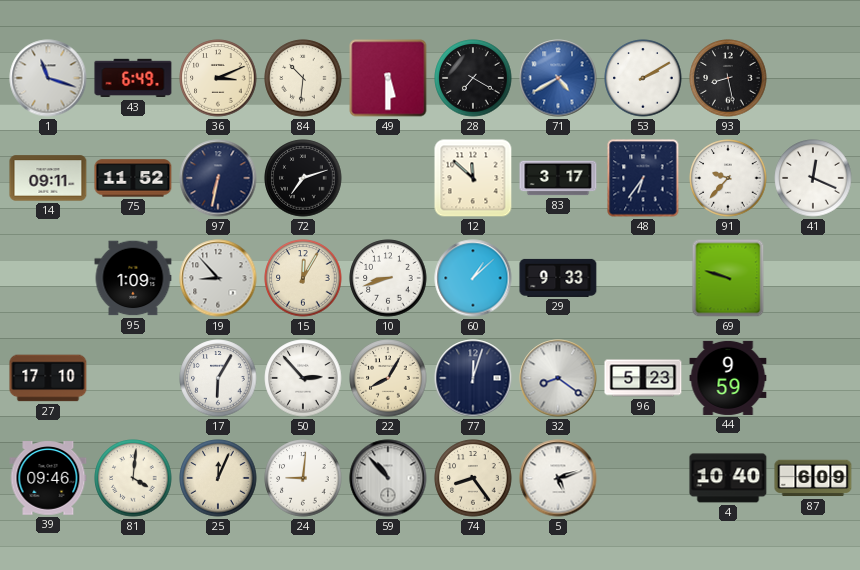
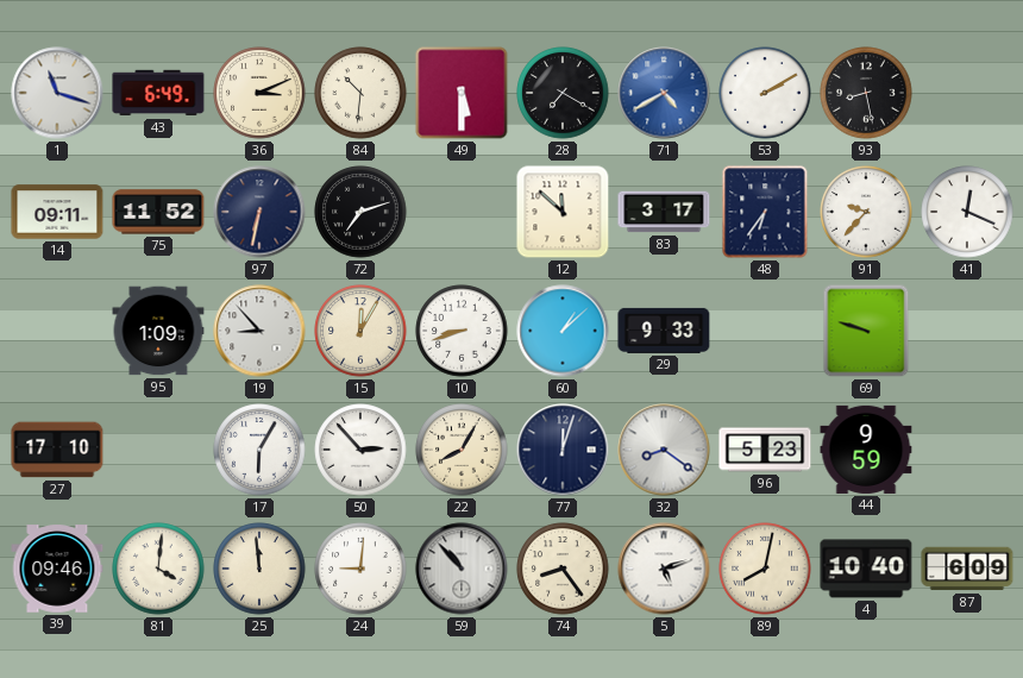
25: 12:04 -> 11:59
89: none -> 8:02
